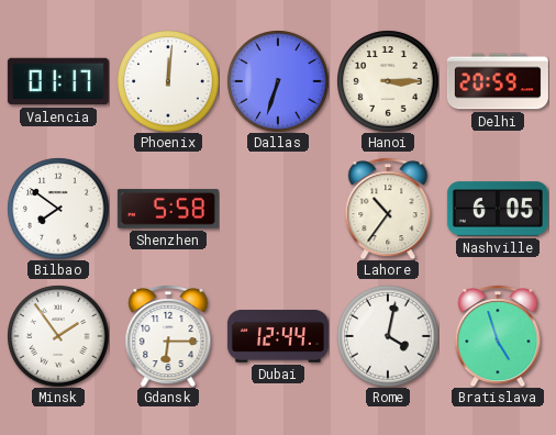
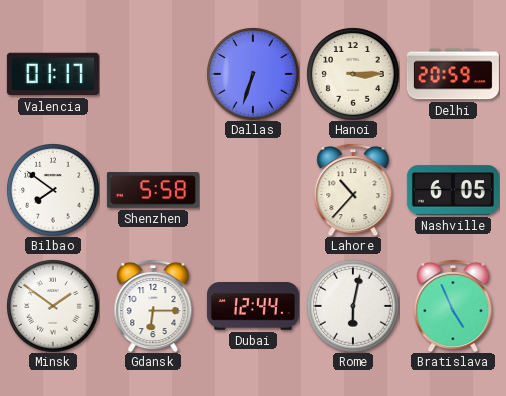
Phoenix: 12:01 -> none
Lahore: 10:36 -> 10:37
Minsk: 1:54 -> 1:51
Rome: 4:02 -> 6:02
Bratislava: 4:57 -> 4:56
